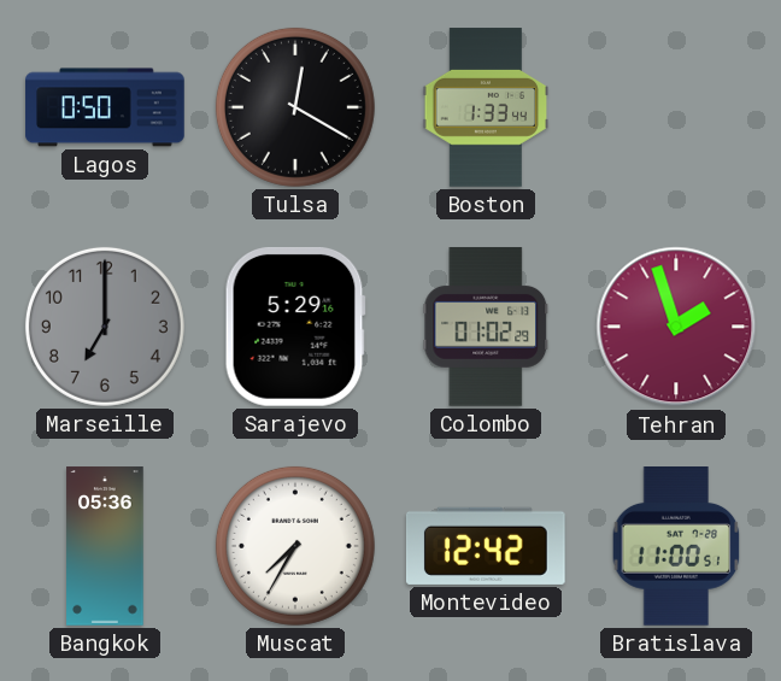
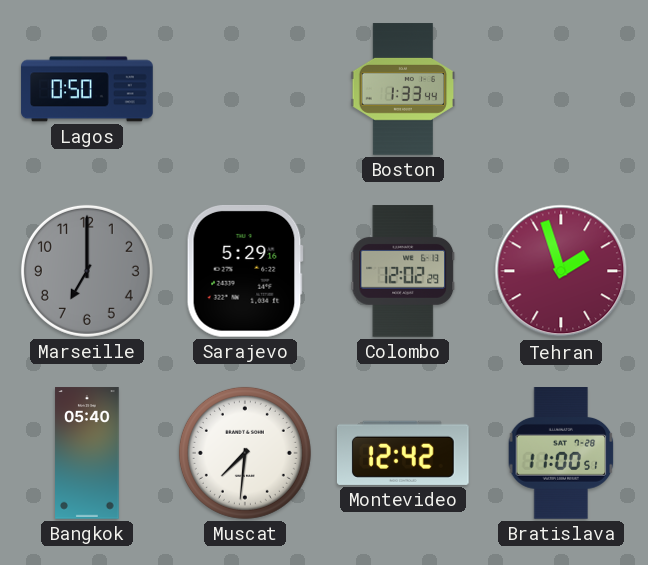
Tulsa: 12:20 -> none
Colombo: 01:02 -> 12:02
Bangkok: 05:36 -> 05:40
Muscat: 7:35 -> 7:31
